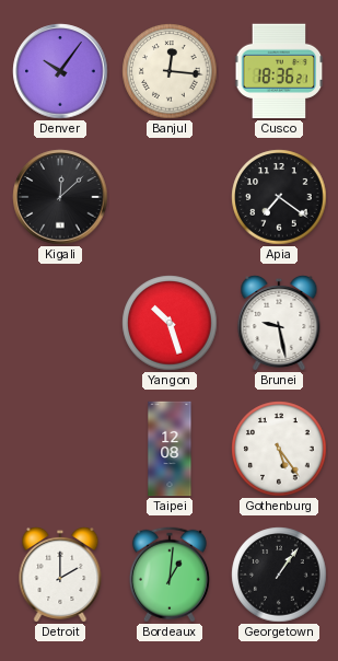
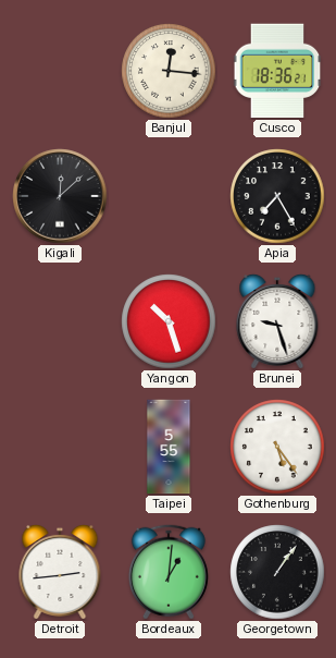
Denver: 10:06 -> none
Apia: 7:21 -> 7:25
Brunei: 9:28 -> 9:27
Taipei: 12:08 -> 5:55
Detroit: 2:00 -> 2:44
